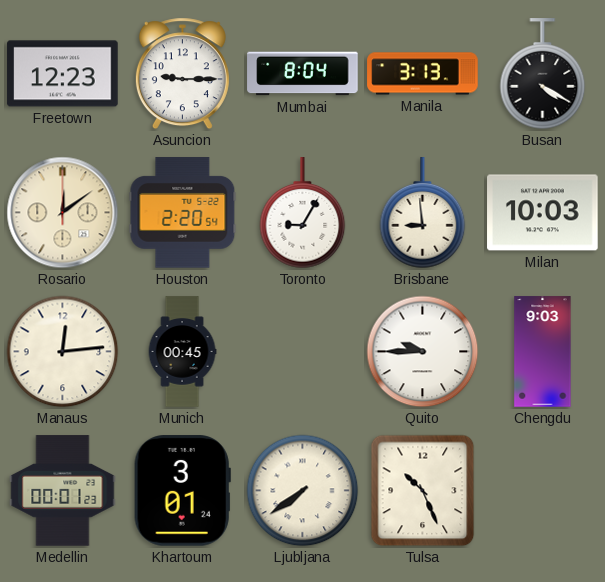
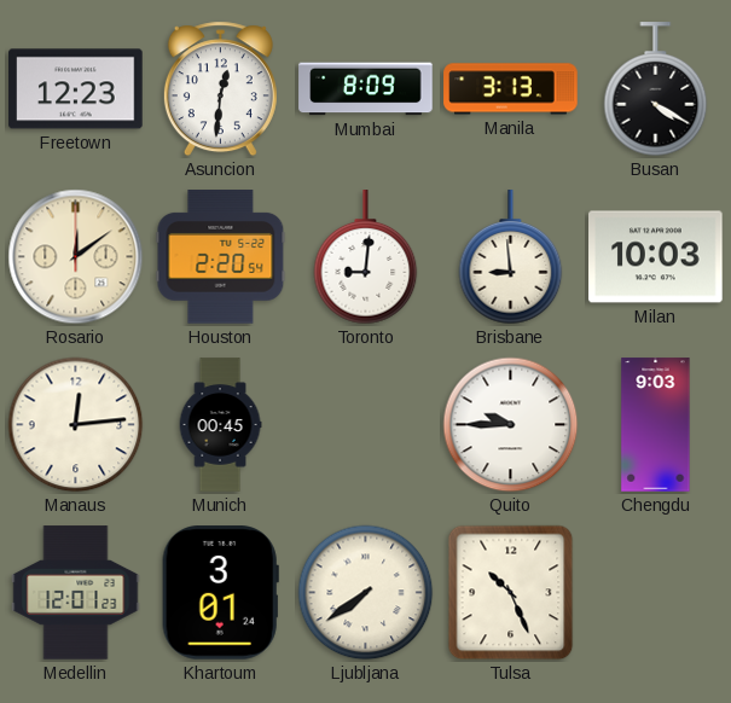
Asuncion: 9:15 -> 12:31
Mumbai: 8:04 -> 8:09
Toronto: 9:05 -> 9:01
Medellin: 00:01 -> 12:01
